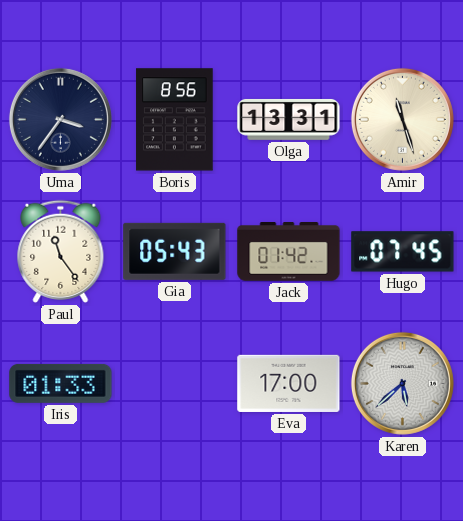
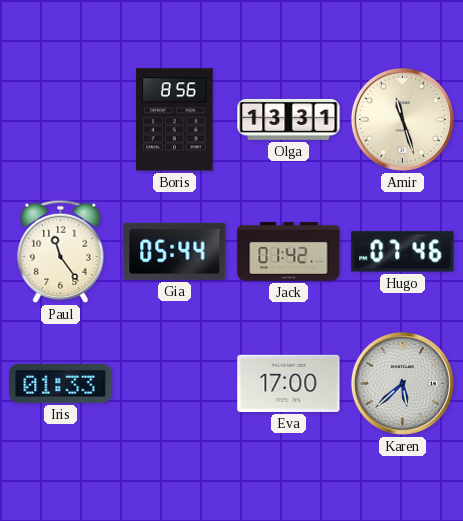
Uma: 3:36 -> none
Gia: 05:43 -> 05:44
Hugo: 07:45 -> 07:46
